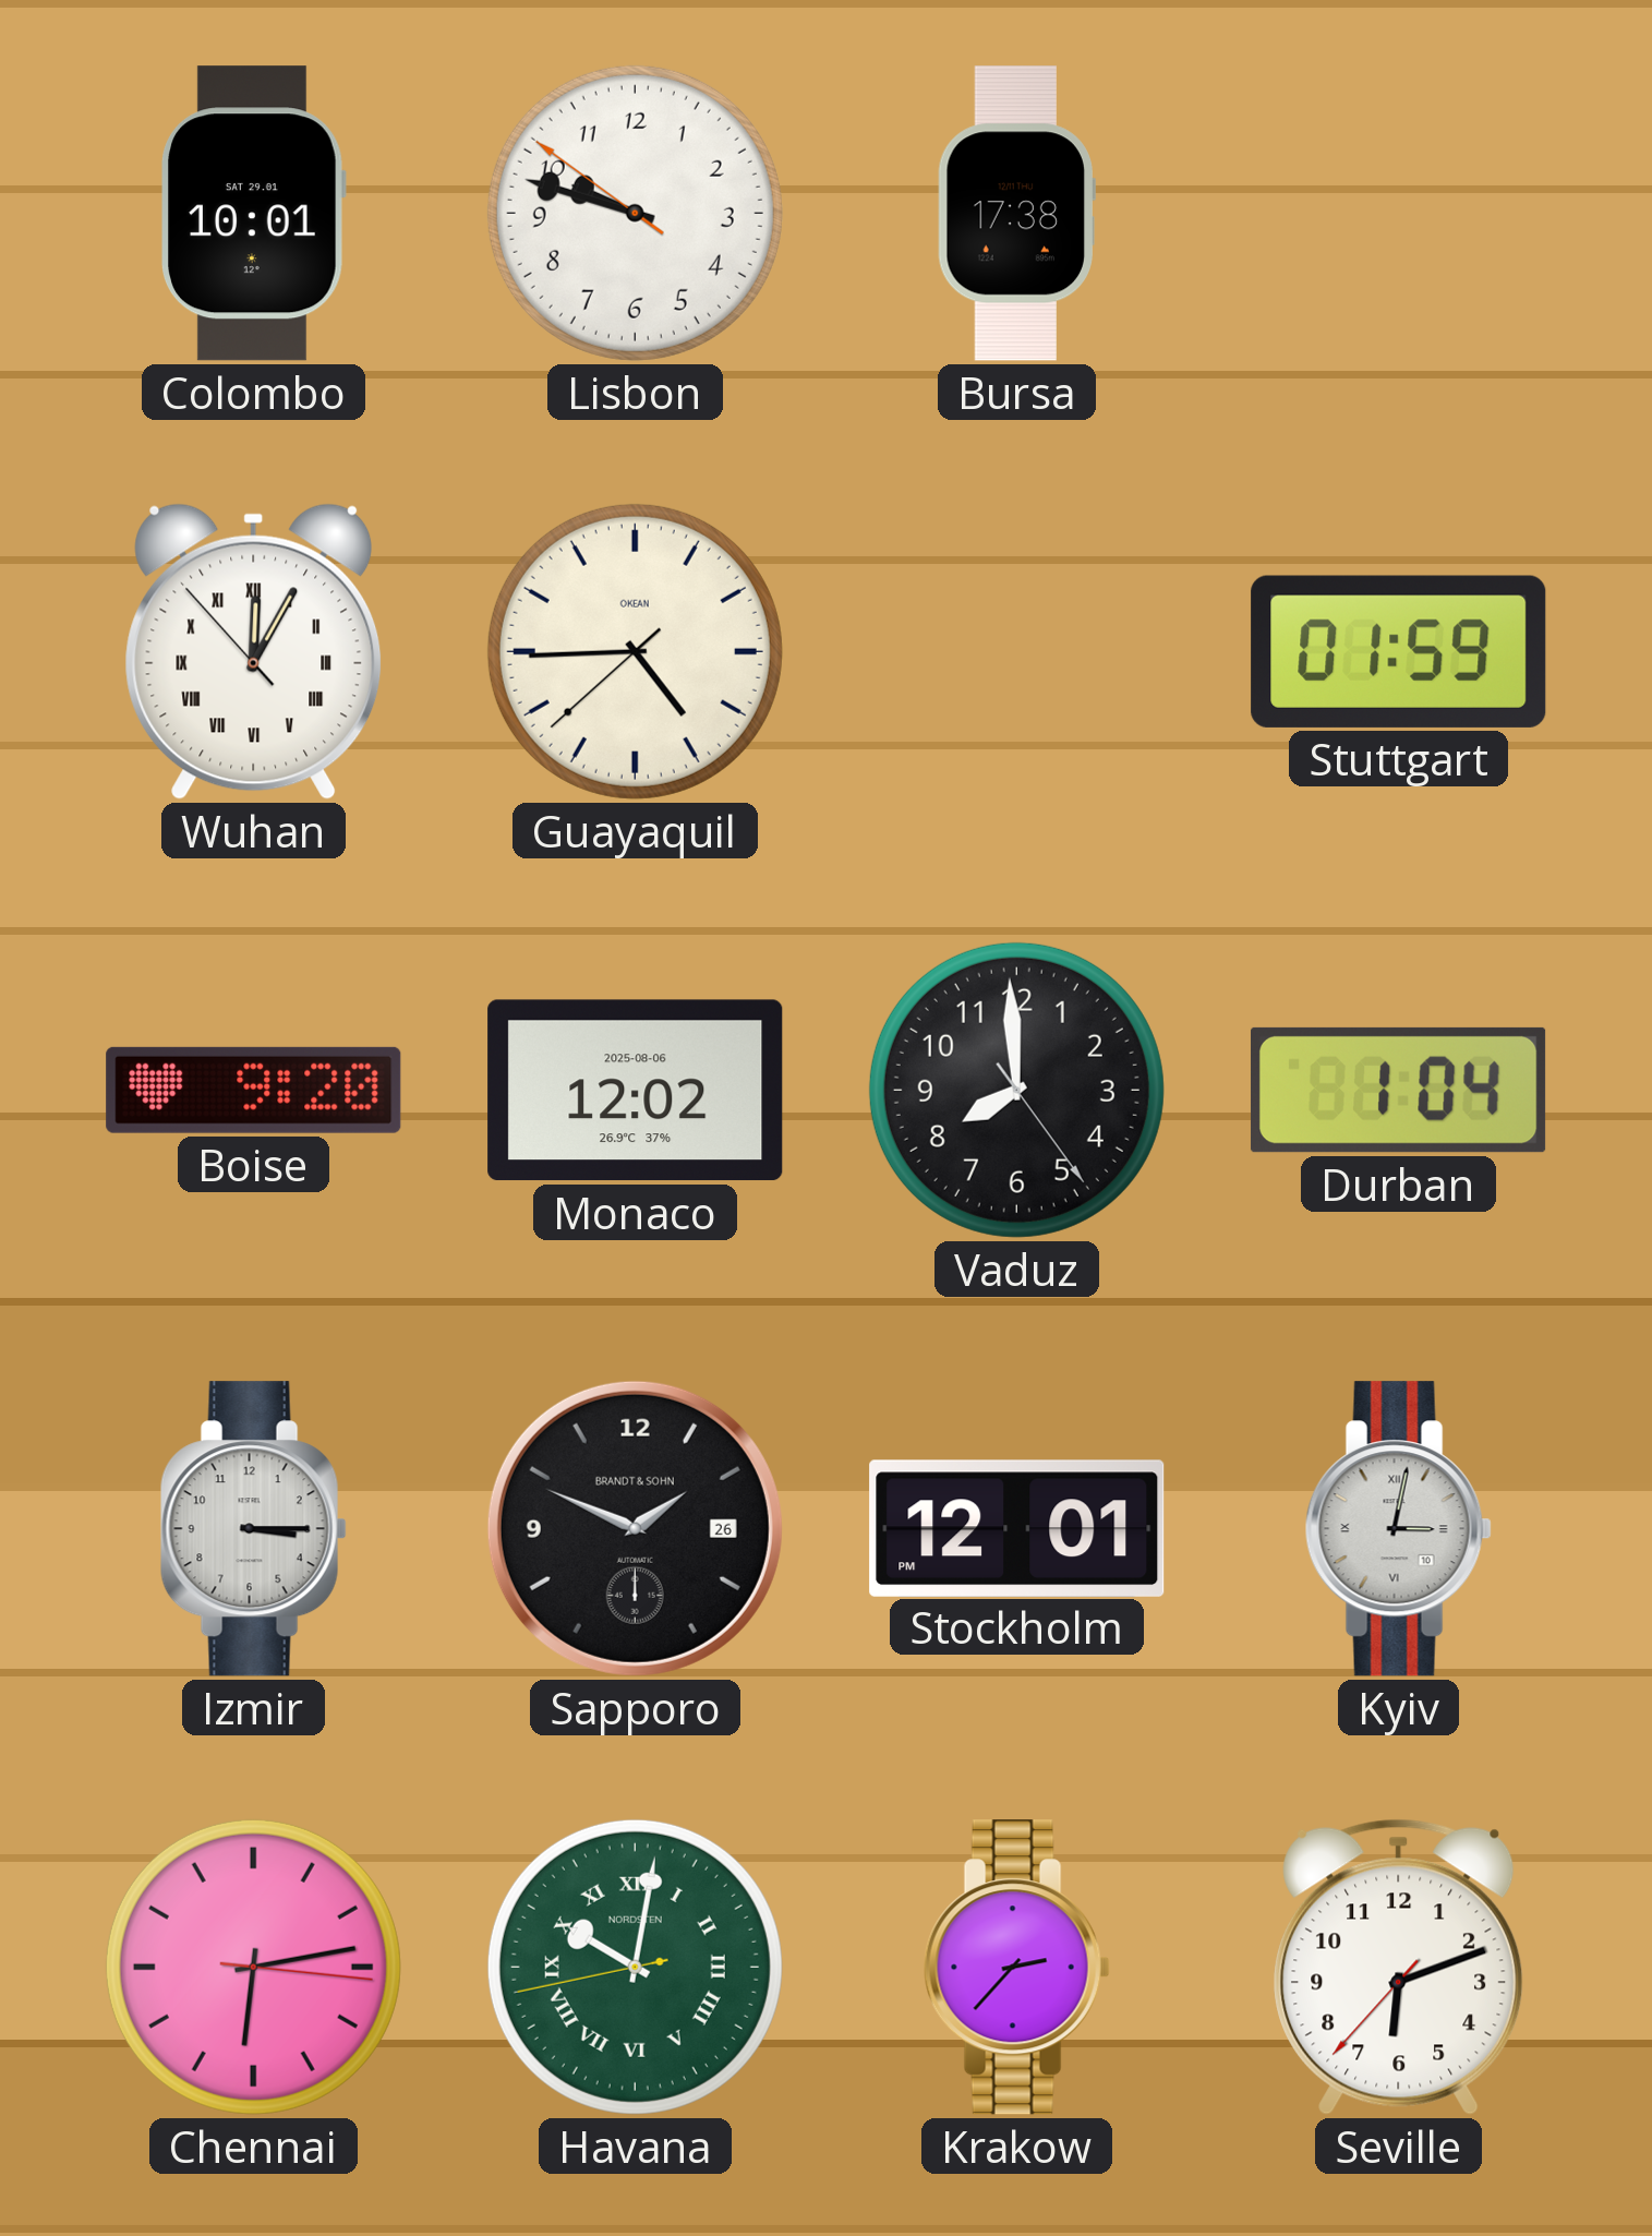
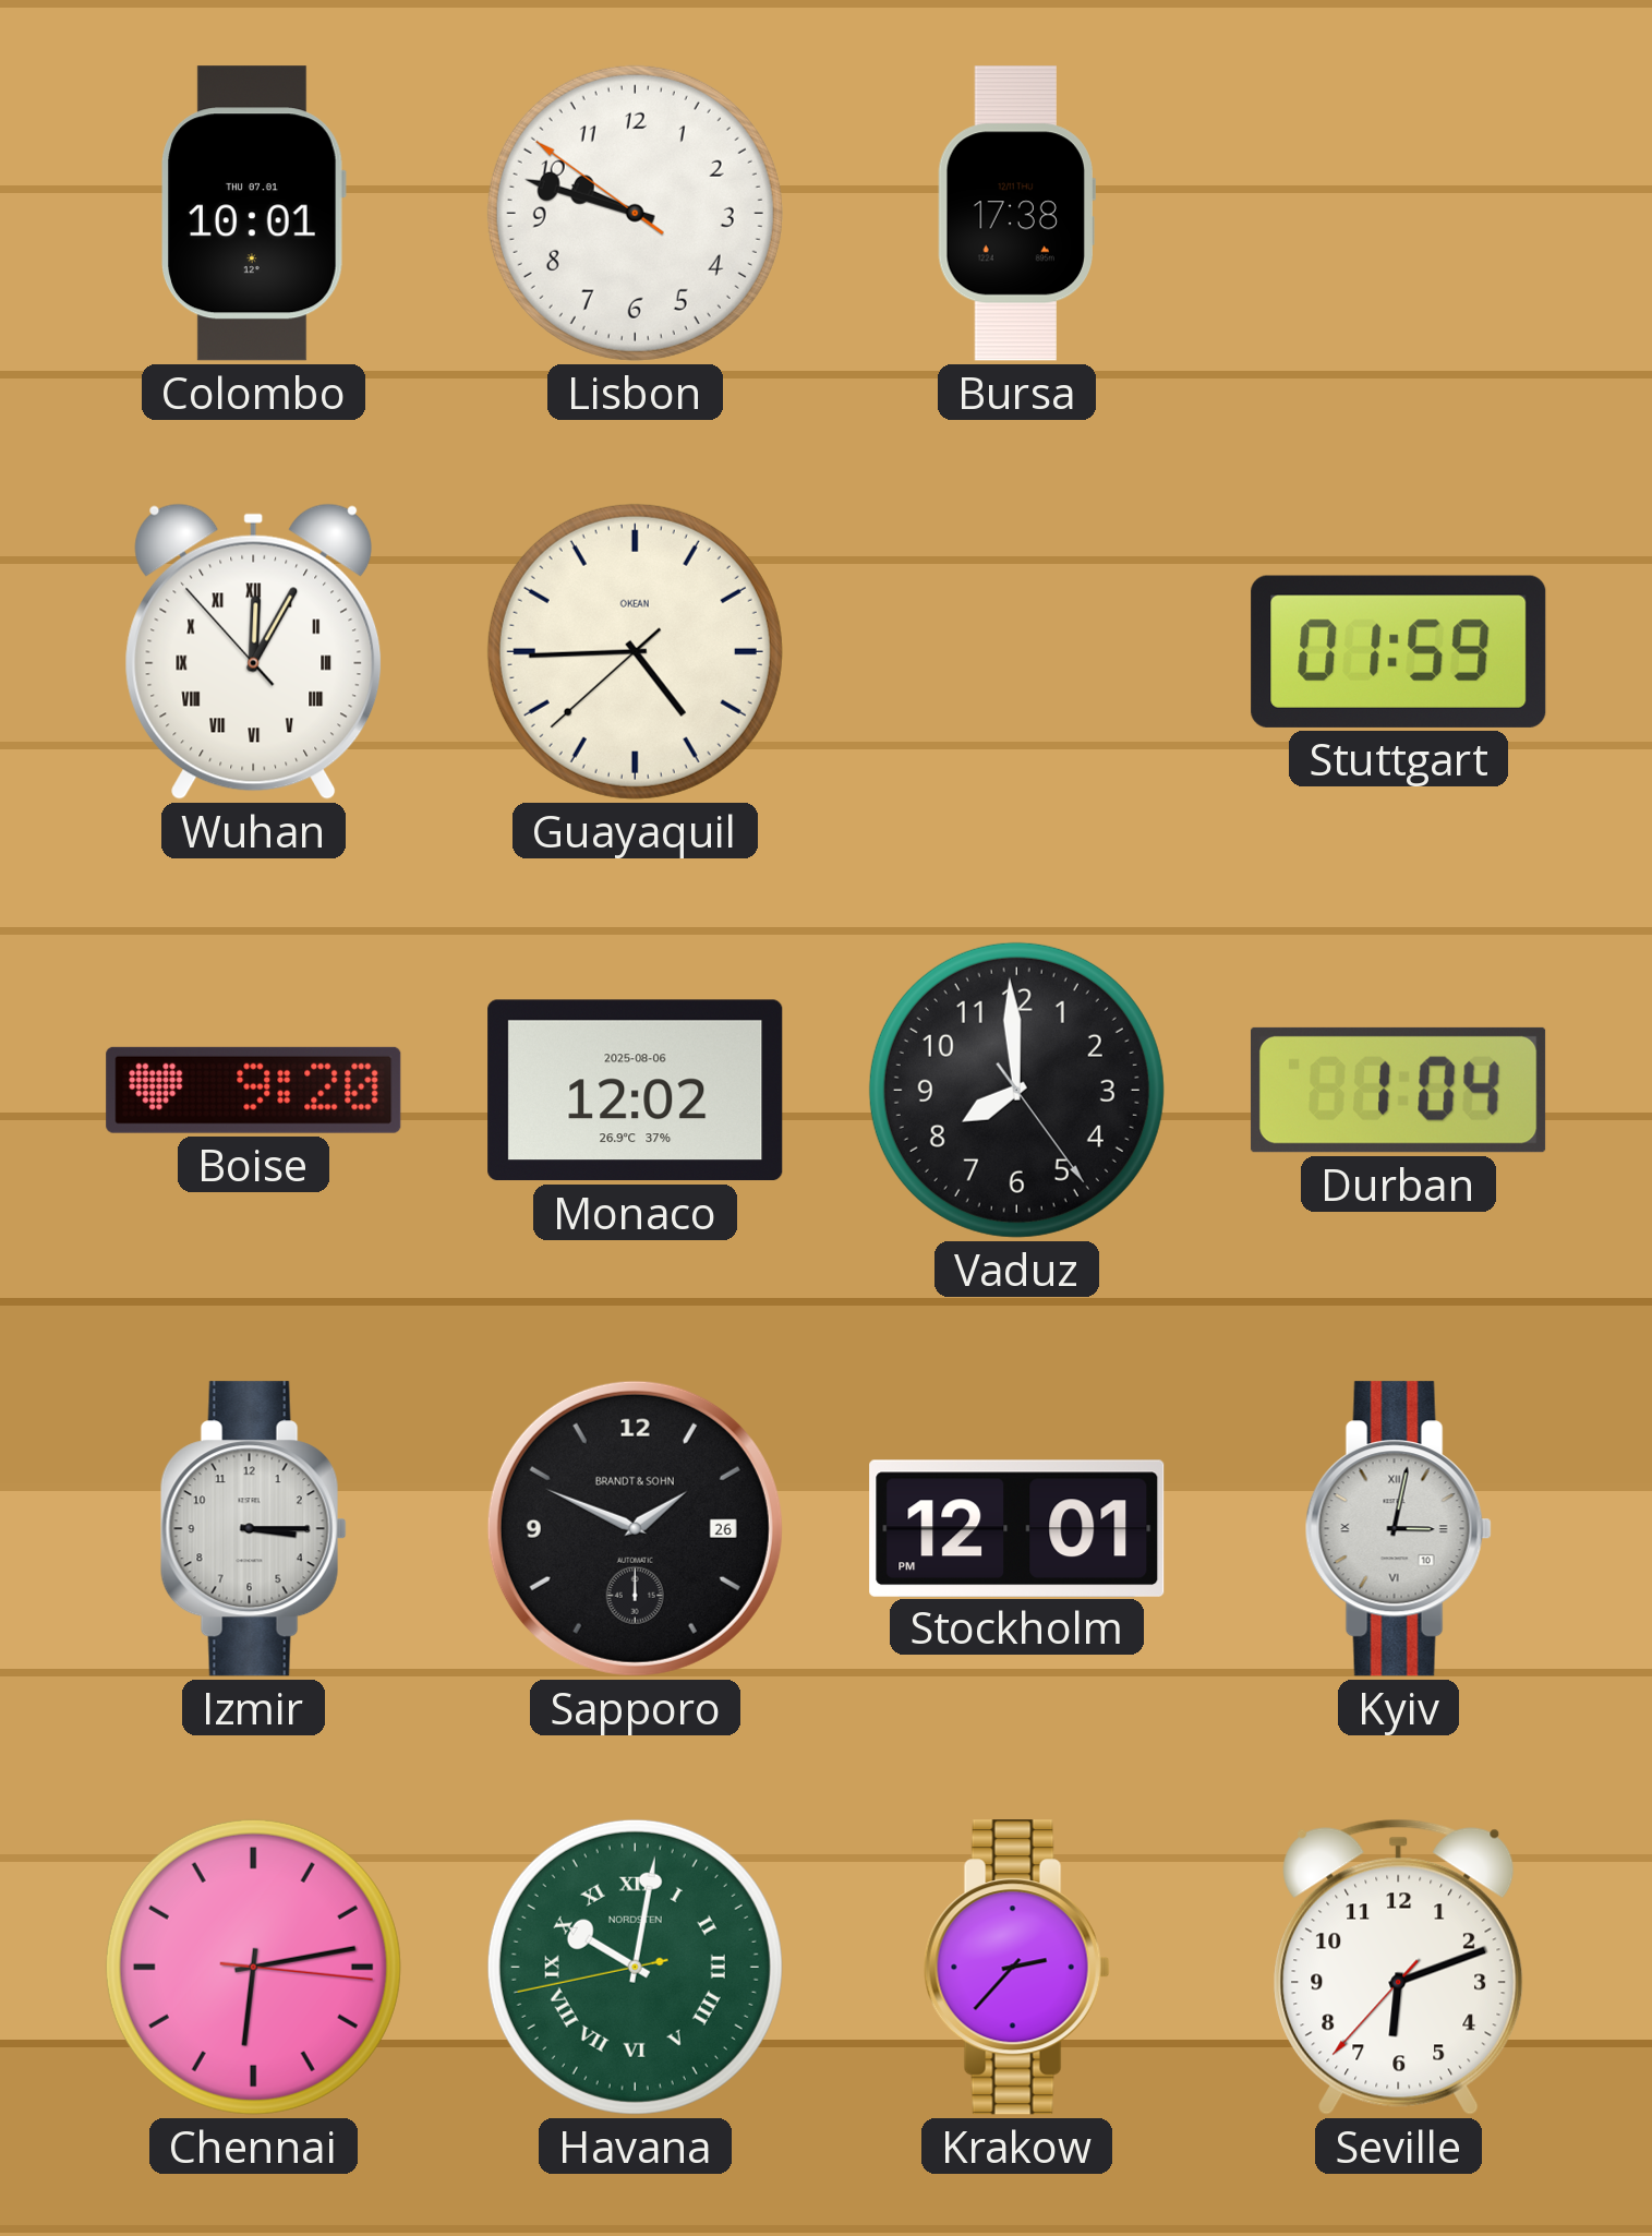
Colombo date: SAT 29.01 -> THU 07.01
